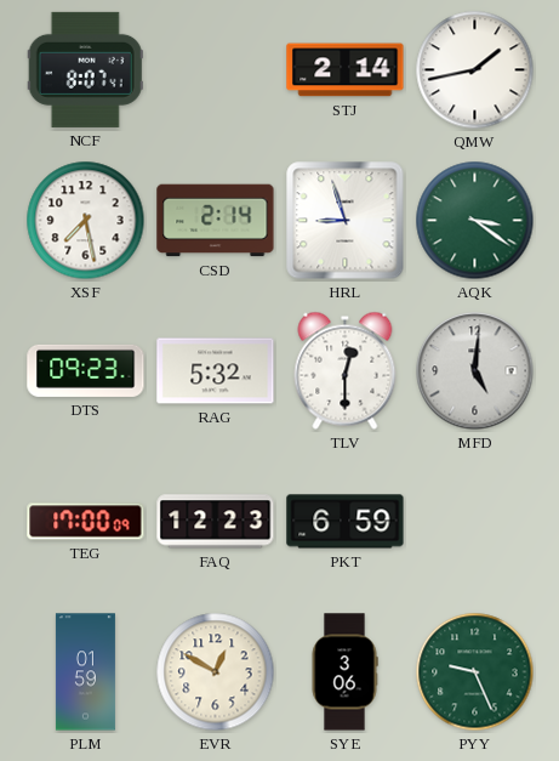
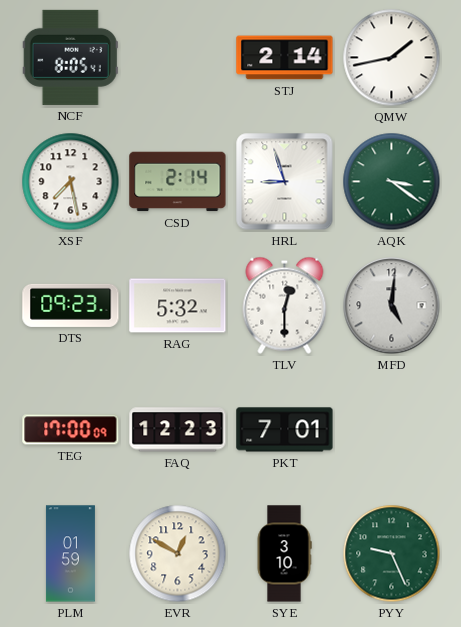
NCF: 8:07 -> 8:05
PKT: 6:59 -> 7:01
SYE: 3:06 -> 3:10
